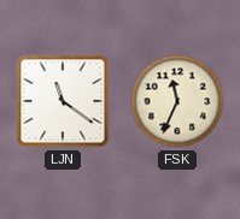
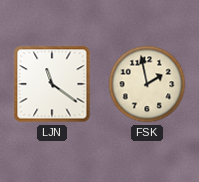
FSK: 11:34 -> 1:58
